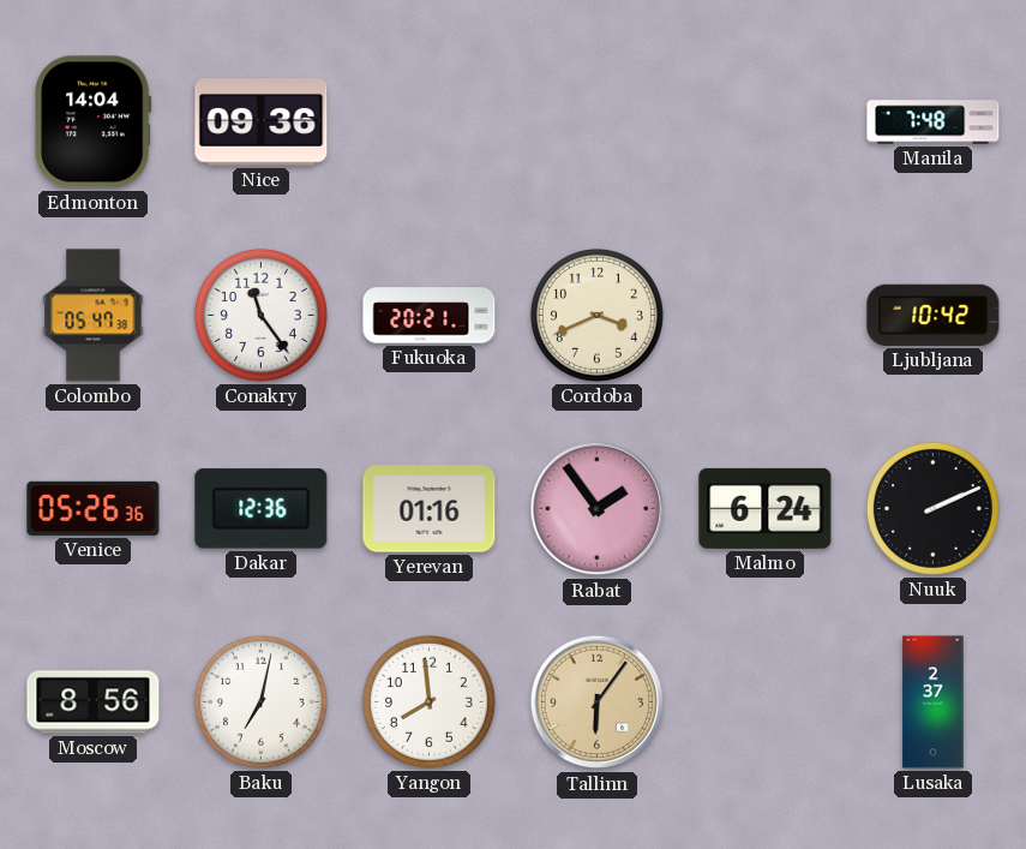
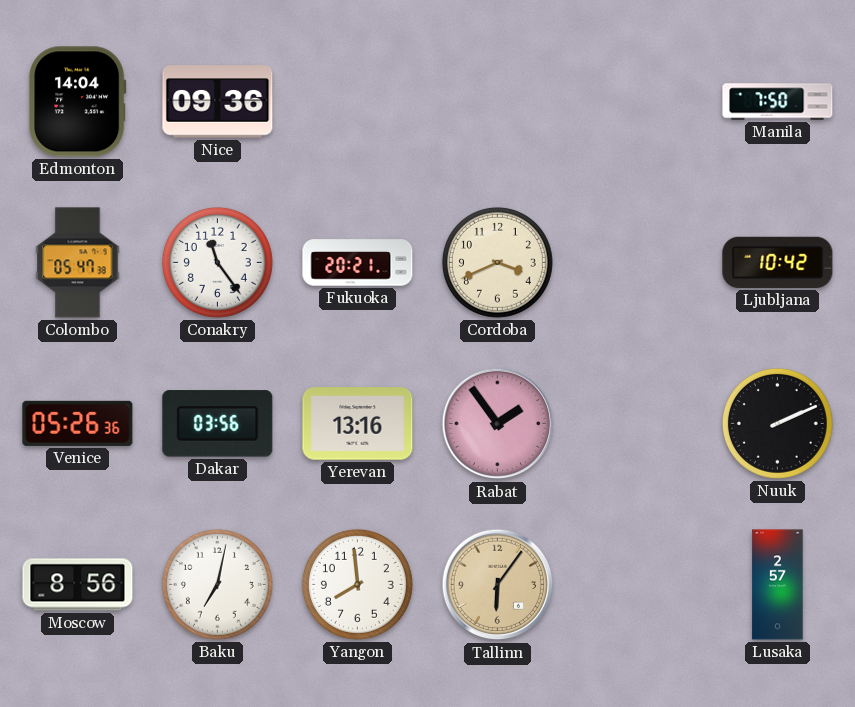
Manila: 7:48 -> 7:50
Dakar: 12:36 -> 03:56
Yerevan: 01:16 -> 13:16
Malmo: 6:24 -> none
Lusaka: 2:37 -> 2:57
